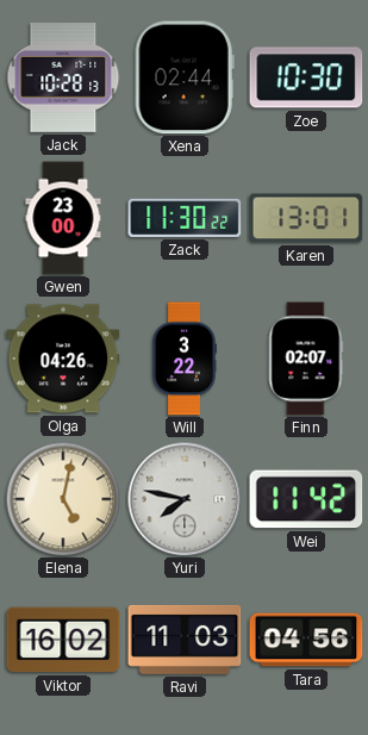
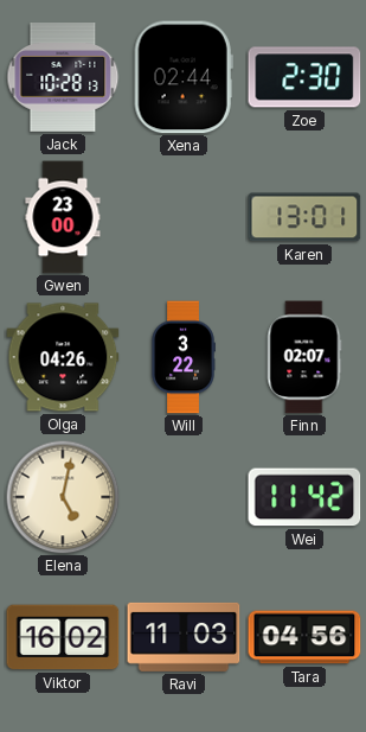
Zoe: 10:30 -> 2:30
Zack: 11:30 -> none
Yuri: 7:47 -> none
